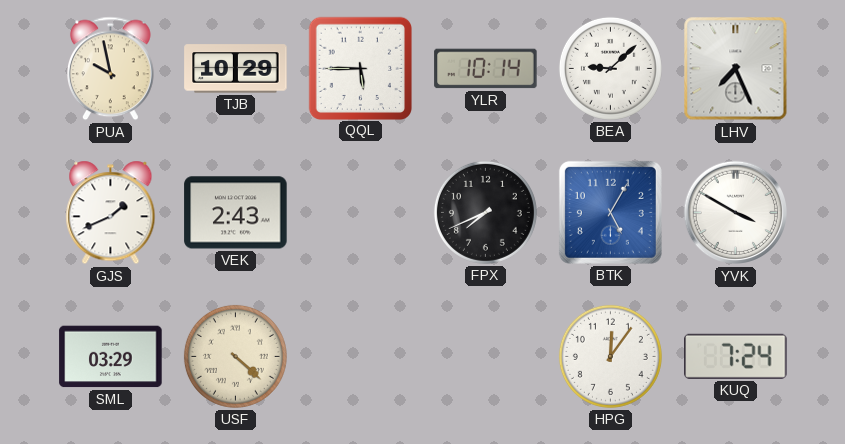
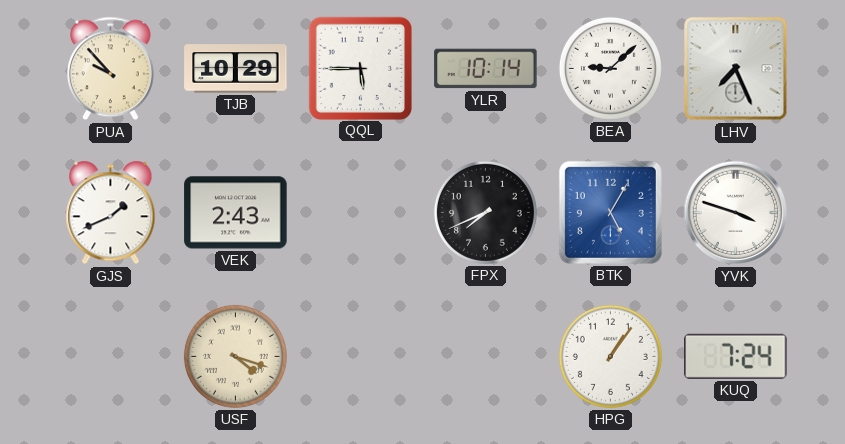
PUA: 9:58 -> 9:53
YVK: 3:50 -> 3:48
SML: 03:29 -> none
USF: 4:22 -> 4:18
HPG: 12:06 -> 1:06
